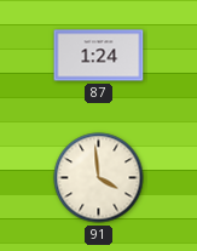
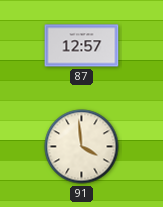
87: 1:24 -> 12:57
